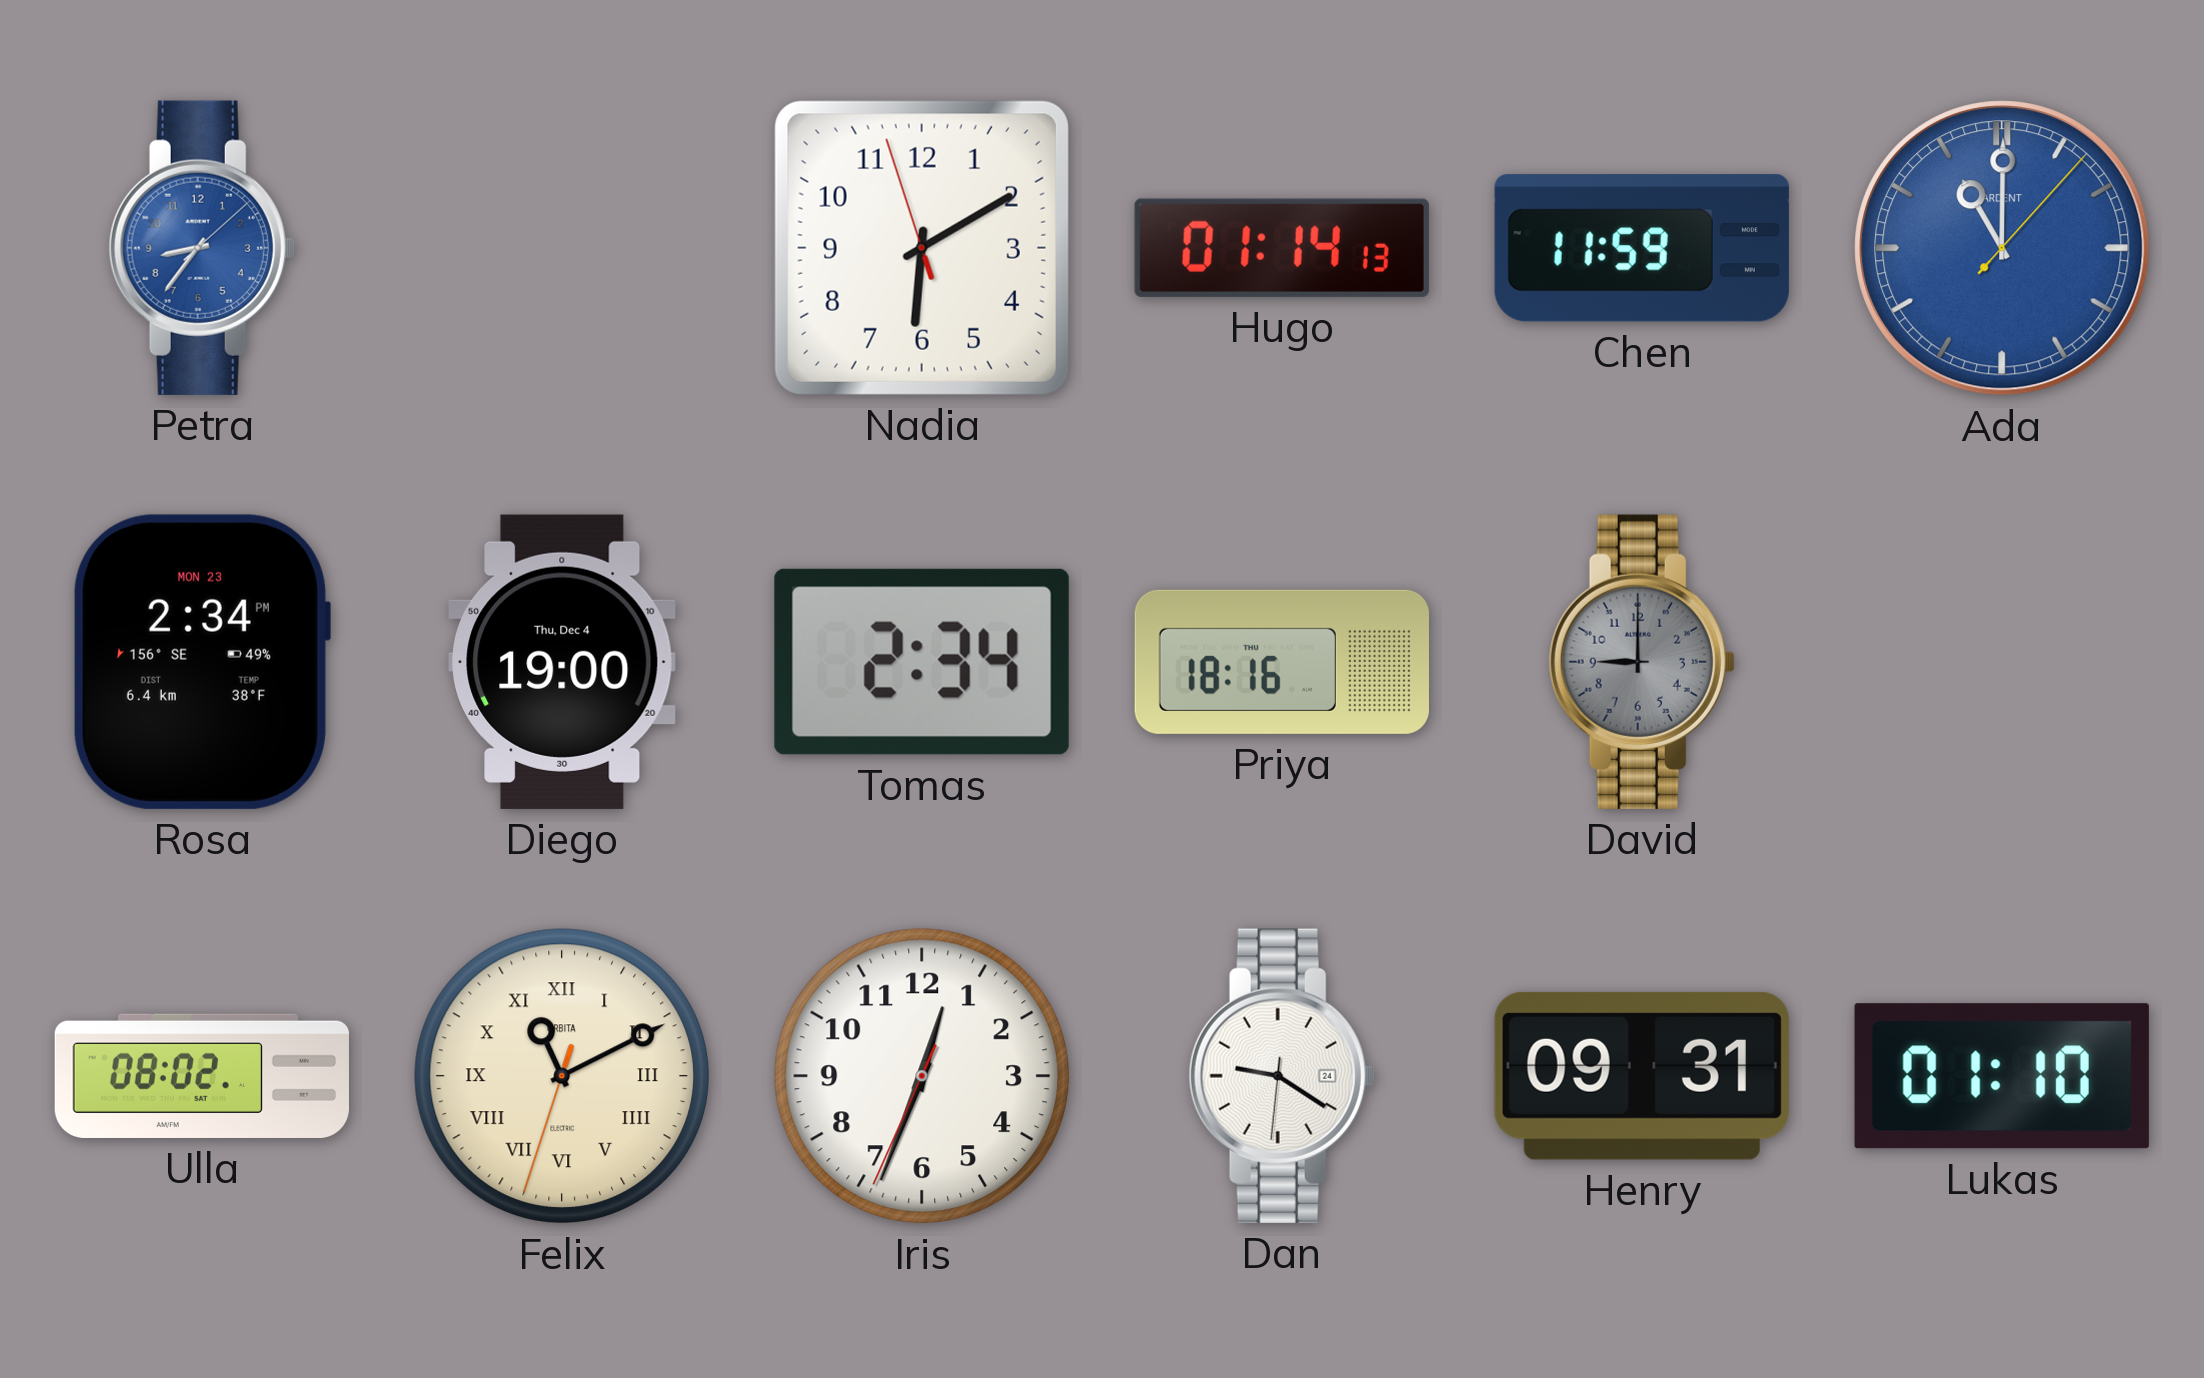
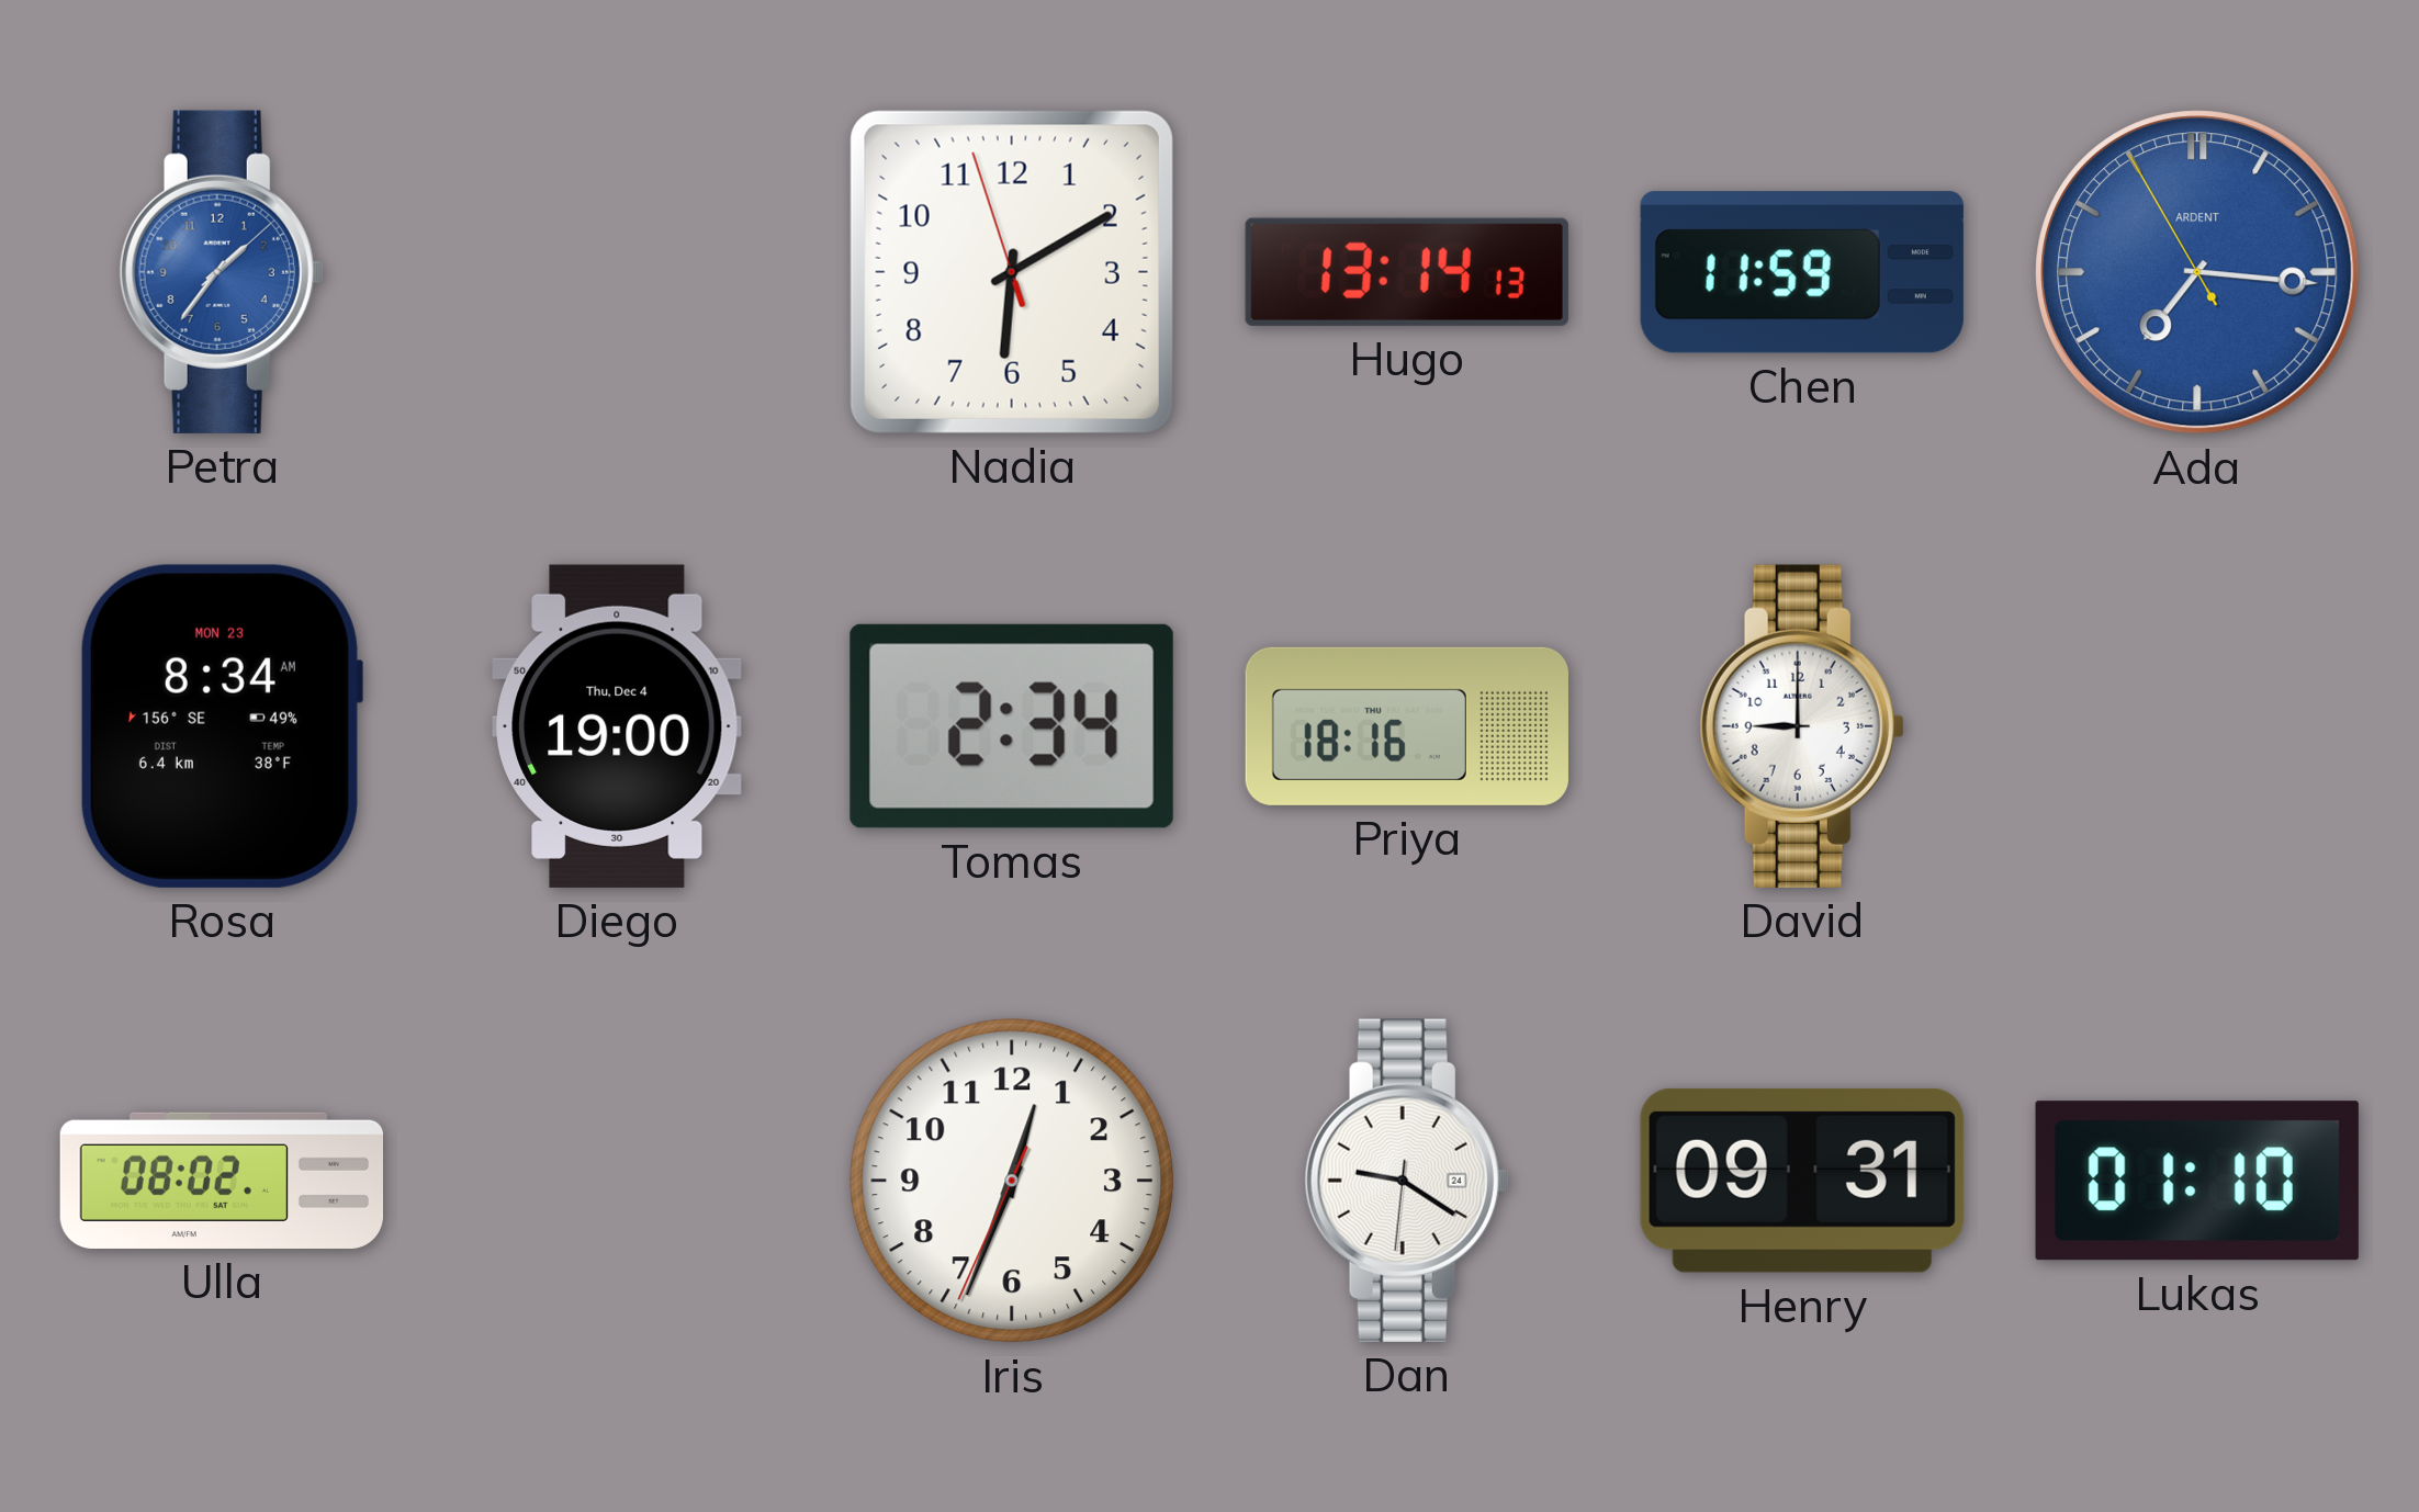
Petra: 8:36 -> 1:36
Hugo: 01:14 -> 13:14
Ada: 11:00 -> 7:15
Rosa: 2:34 -> 8:34
David dial: grey -> white
Felix: 11:10 -> none
